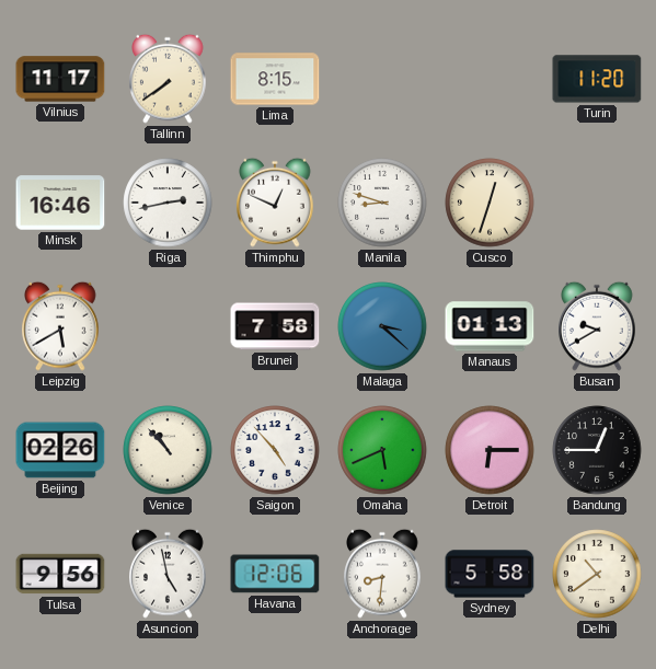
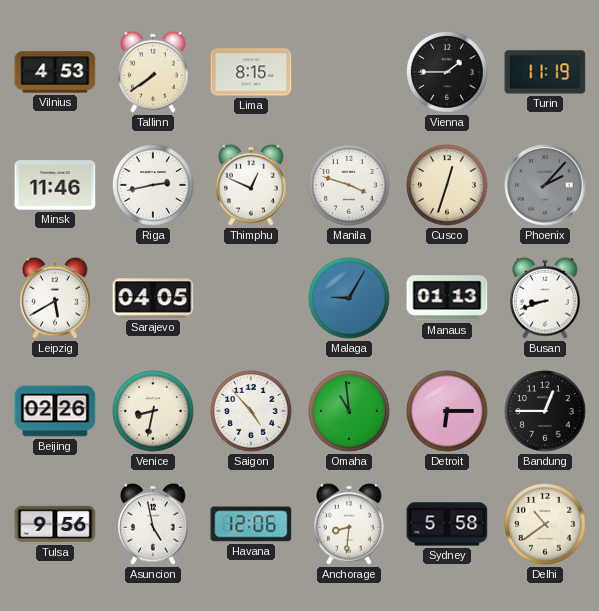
Vilnius: 11:17 -> 4:53
Vienna: none -> 1:45
Turin: 11:20 -> 11:19
Minsk: 16:46 -> 11:46
Manila: 8:48 -> 3:48
Phoenix: none -> 2:07
Sarajevo: none -> 04:05
Brunei: 7:58 -> none
Malaga: 3:22 -> 9:05
Busan: 9:40 -> 8:42
Venice: 10:53 -> 8:32
Omaha: 5:41 -> 10:59
